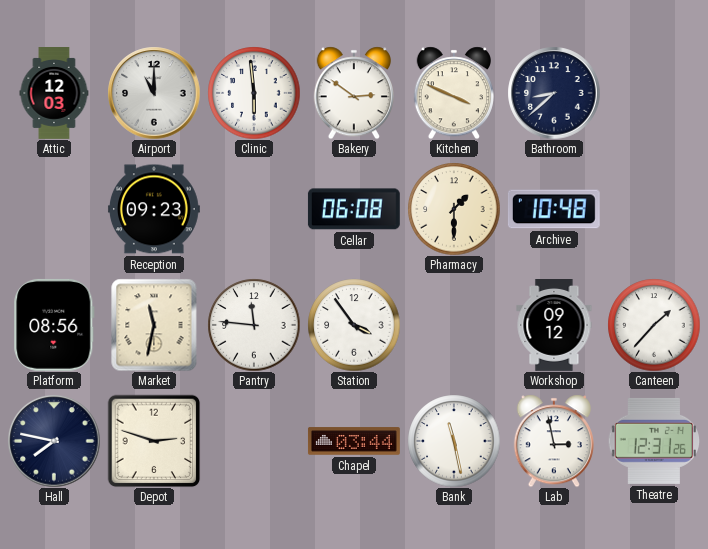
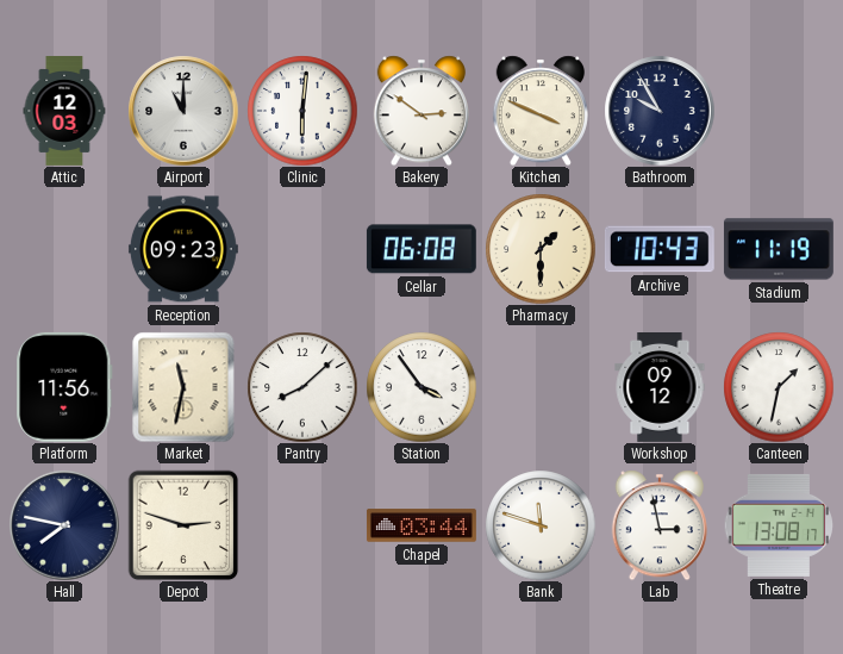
Clinic: 5:59 -> 6:01
Bathroom: 8:38 -> 9:55
Archive: 10:48 -> 10:43
Stadium: none -> 11:19
Platform: 08:56 -> 11:56
Pantry: 11:46 -> 8:08
Canteen: 1:37 -> 1:32
Bank: 11:28 -> 11:48
Theatre: 12:31 -> 13:08
